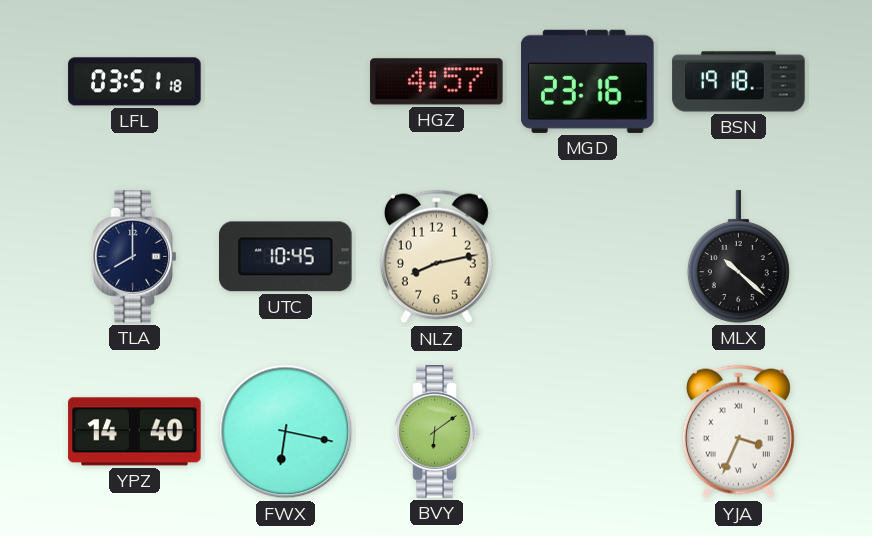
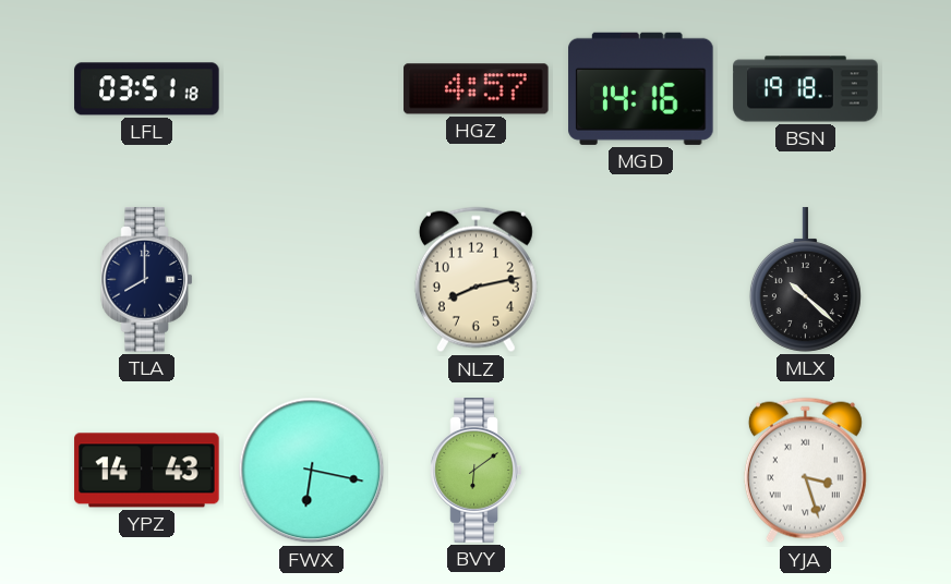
MGD: 23:16 -> 14:16
UTC: 10:45 -> none
YPZ: 14:40 -> 14:43
YJA: 3:34 -> 3:27
